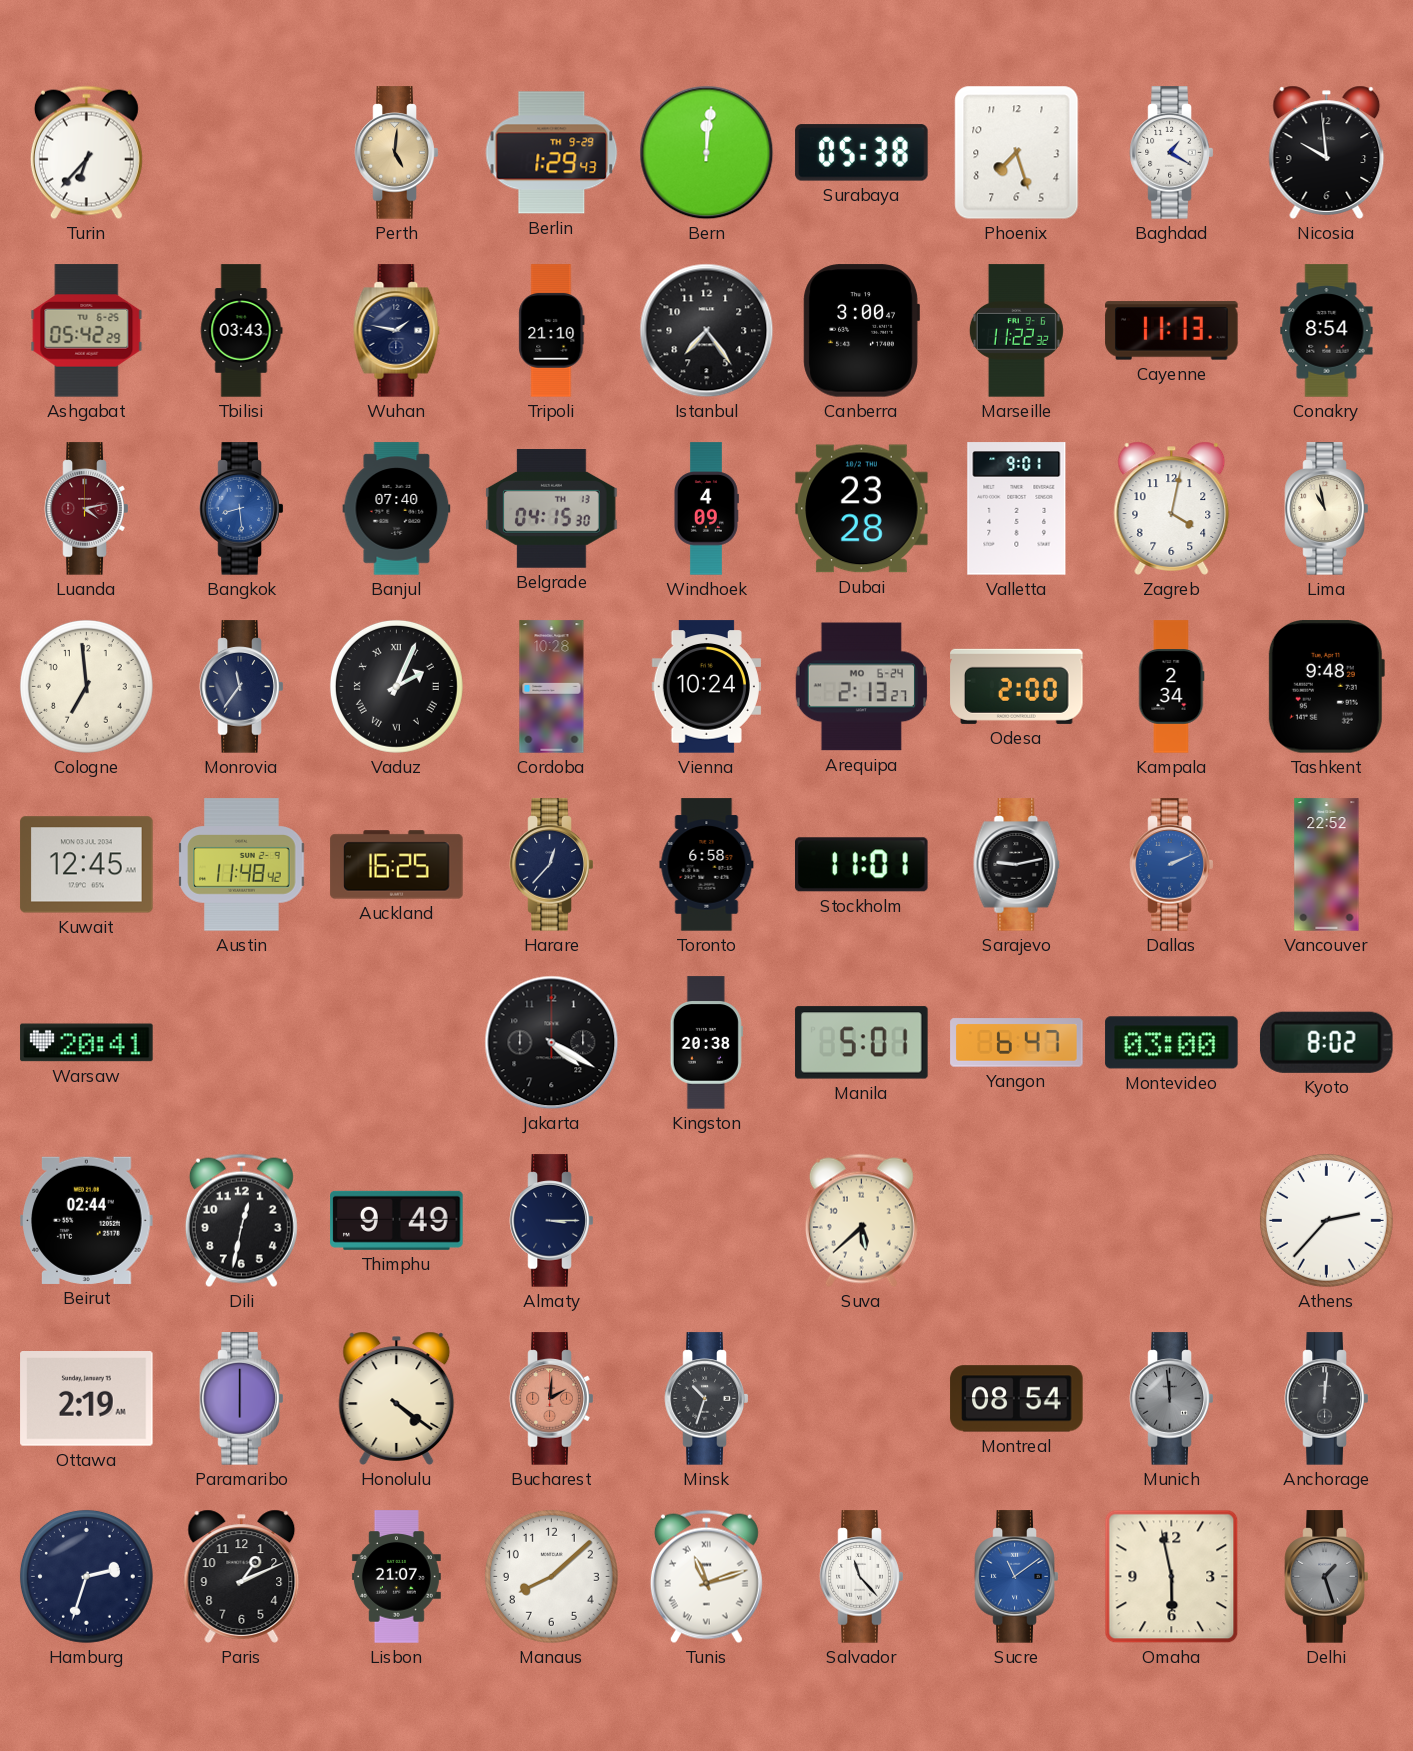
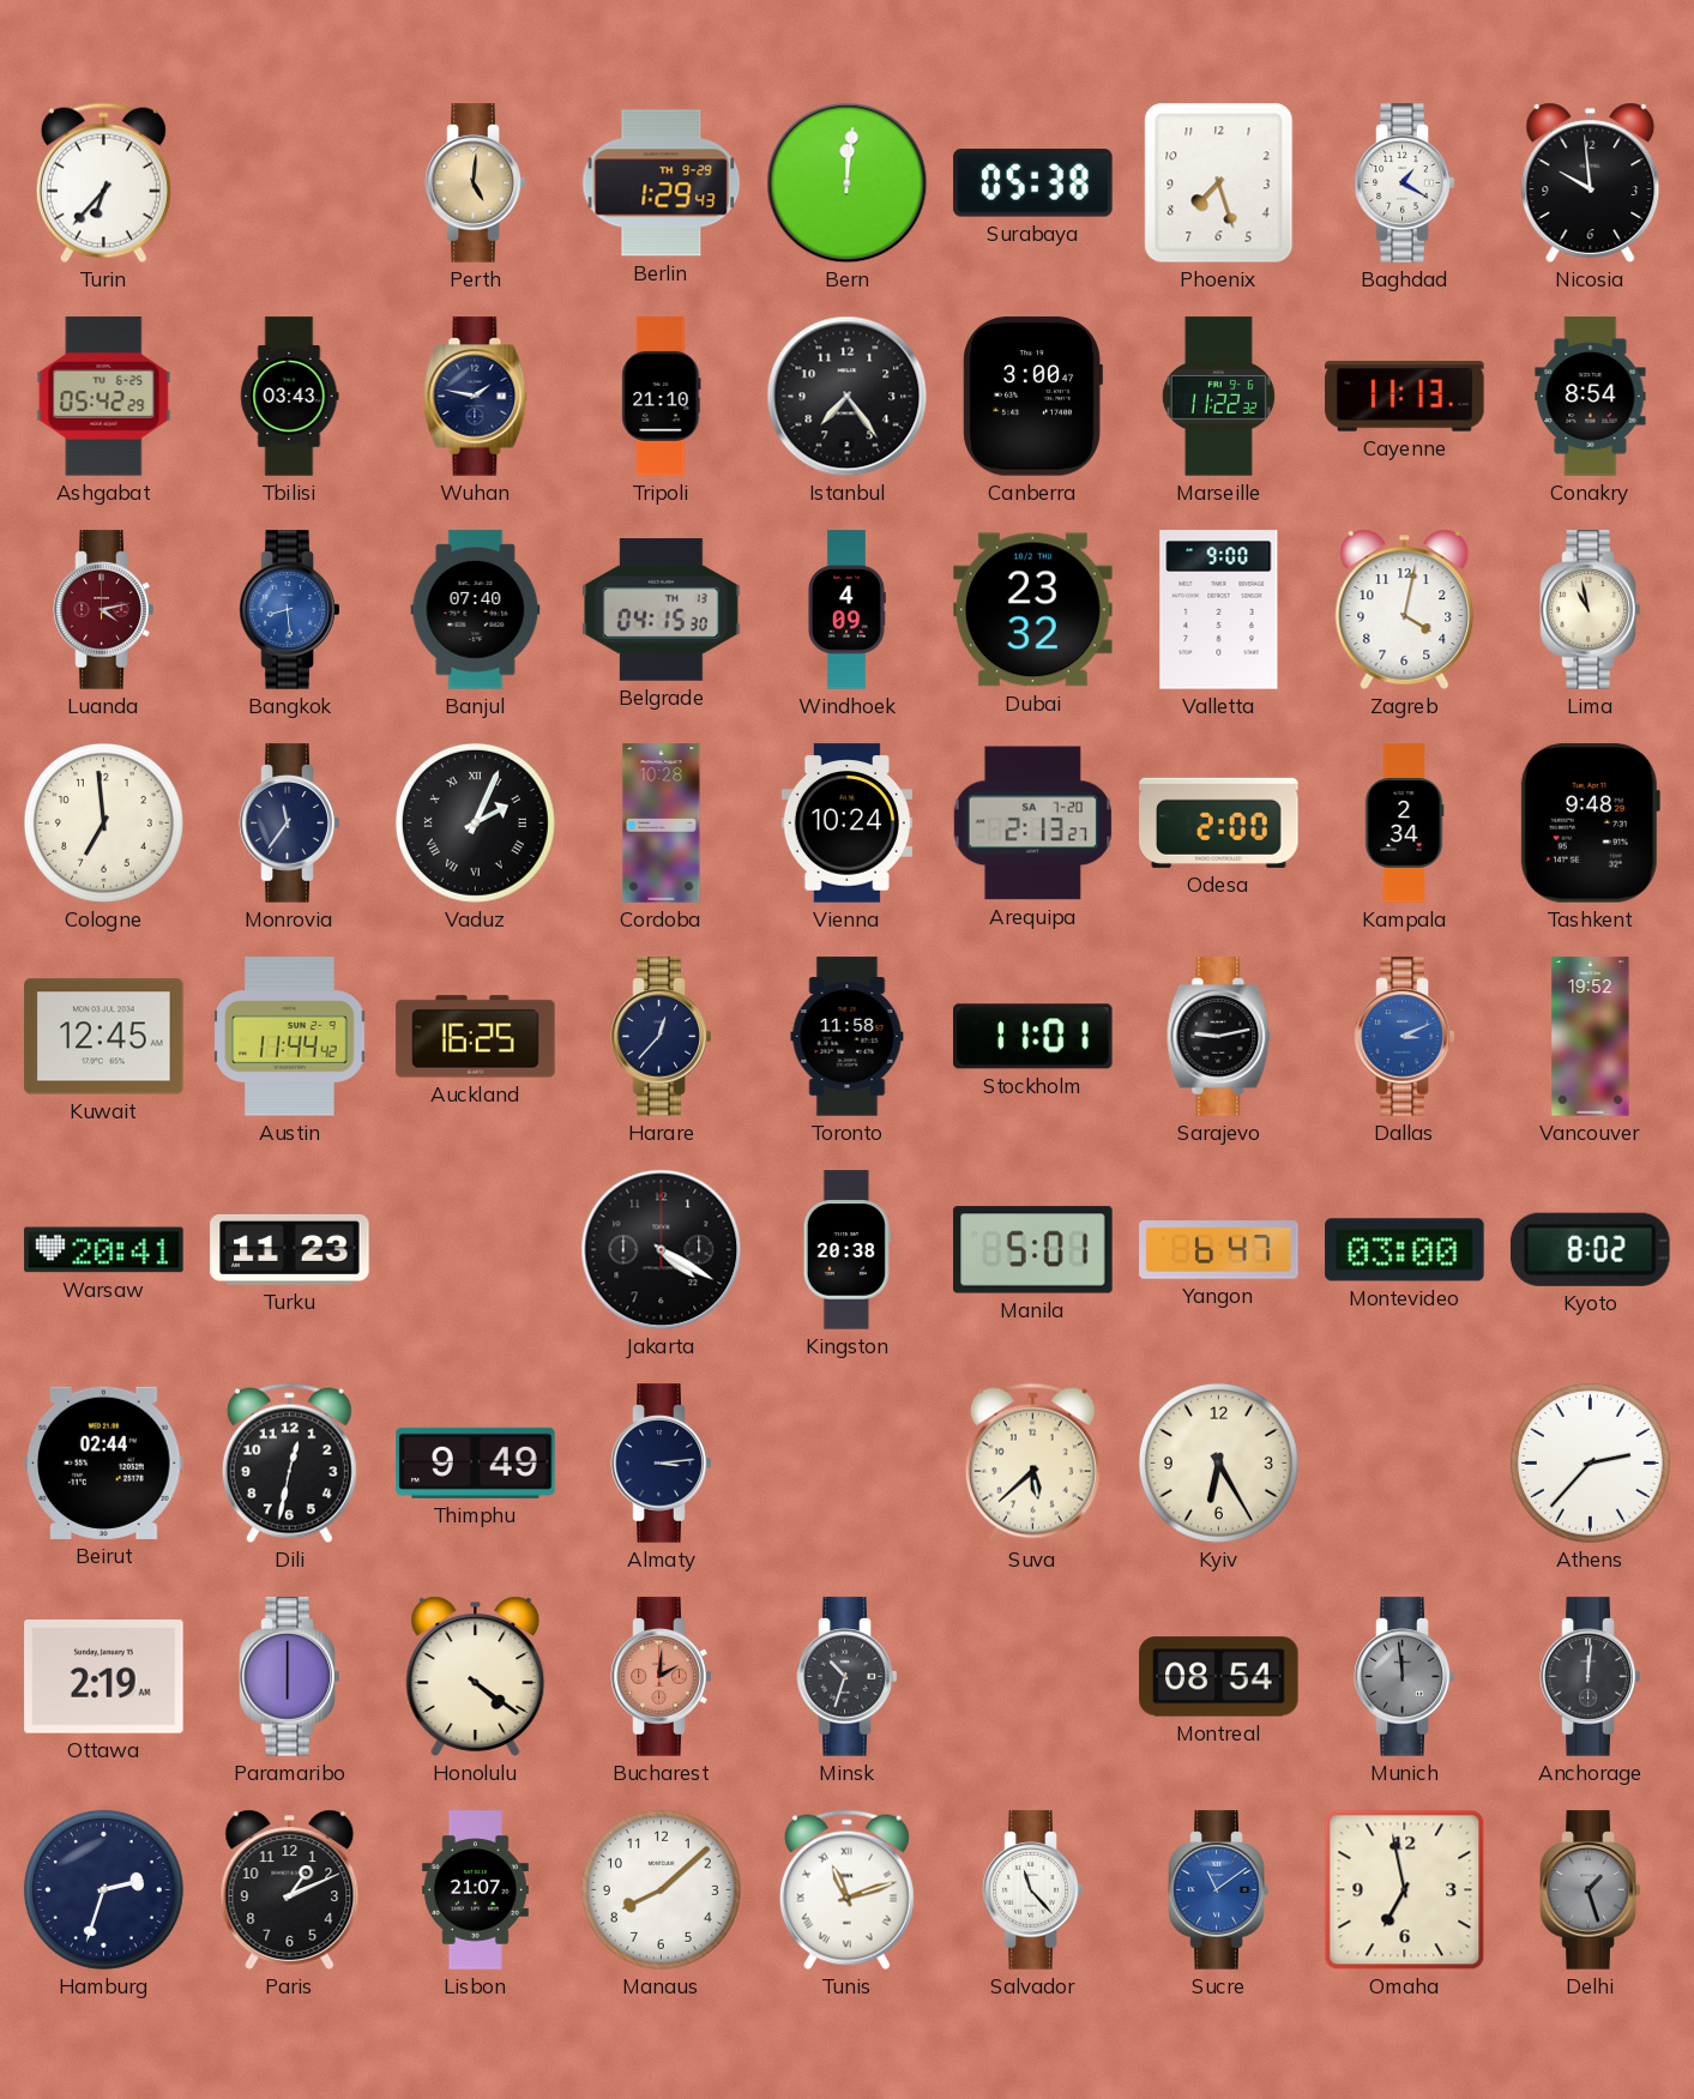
Dubai: 23:28 -> 23:32
Valletta: 9:01 -> 9:00
Arequipa date: MO 6-24 -> SA 7-20
Austin: 11:48 -> 11:44
Toronto: 6:58 -> 11:58
Dallas: 2:11 -> 3:11
Vancouver: 22:52 -> 19:52
Turku: none -> 11:23
Almaty: 3:15 -> 3:14
Kyiv: none -> 6:25
Omaha: 5:58 -> 6:58
